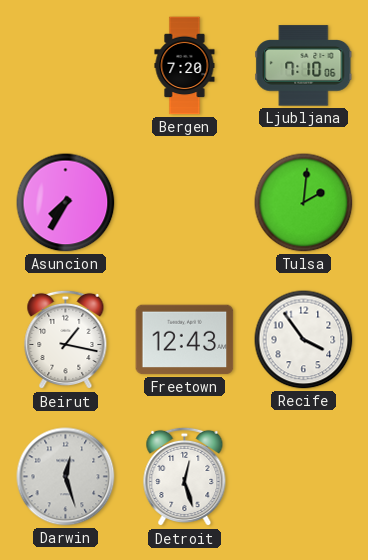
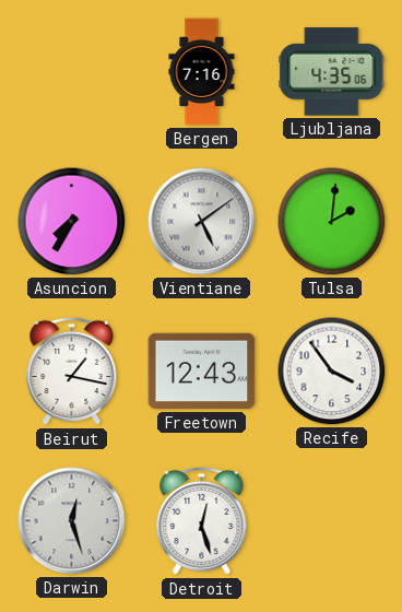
Bergen: 7:20 -> 7:16
Ljubljana: 7:10 -> 4:35
Vientiane: none -> 5:09
